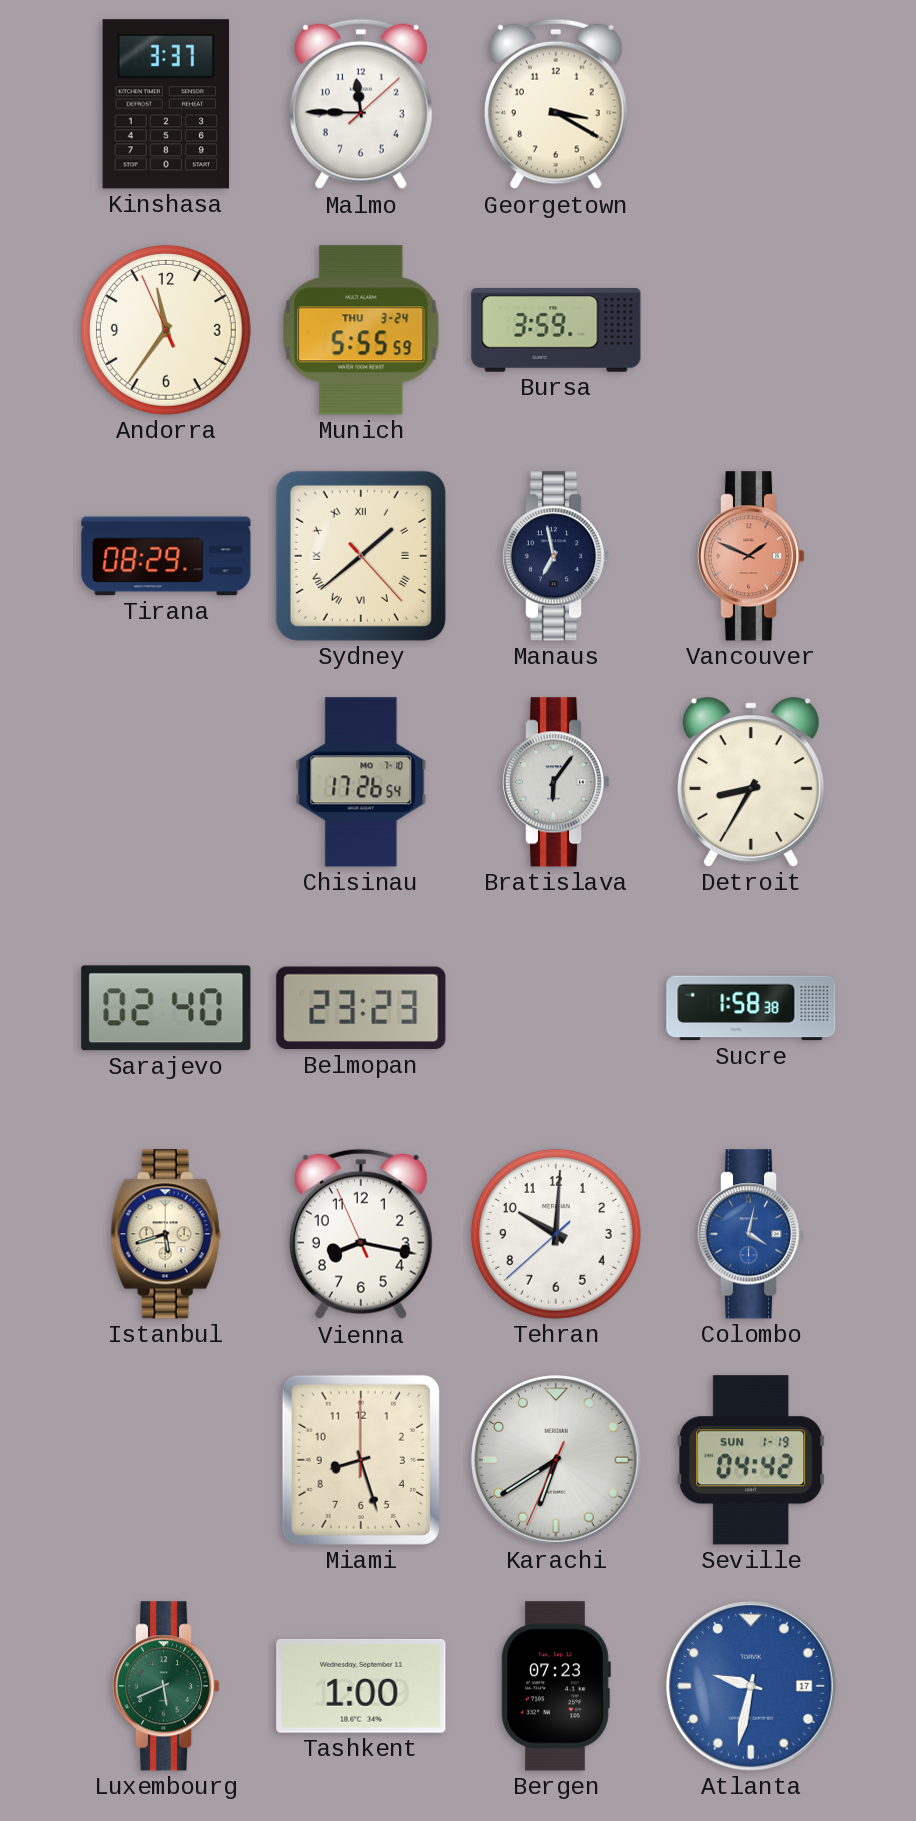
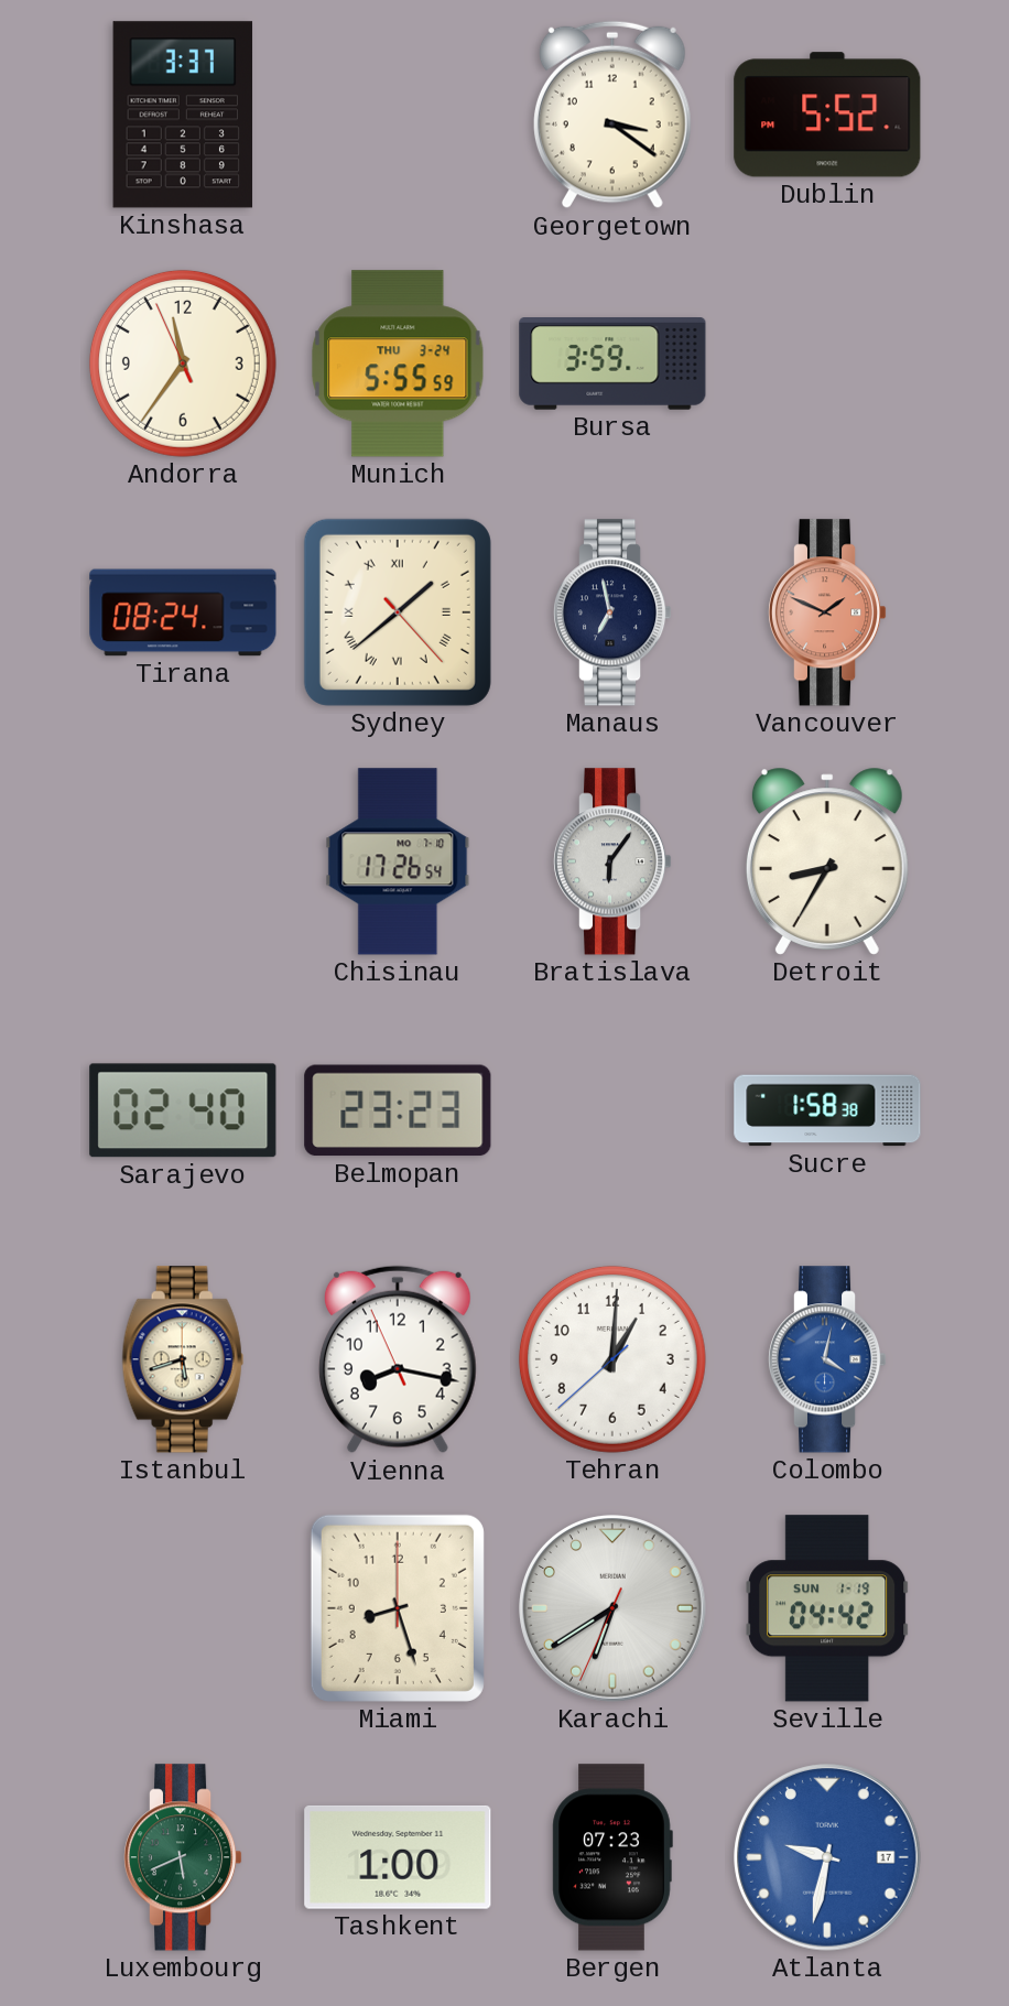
Malmo: 11:45 -> none
Georgetown: 3:20 -> 3:21
Dublin: none -> 5:52
Tirana: 08:29 -> 08:24
Tehran: 10:00 -> 1:00
